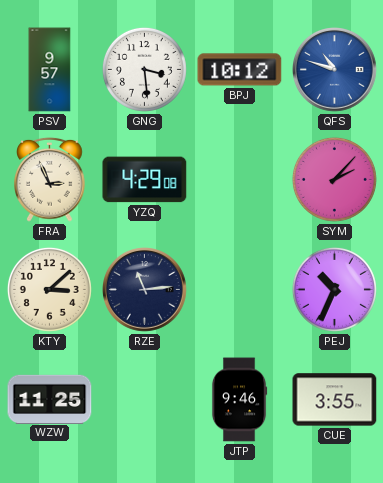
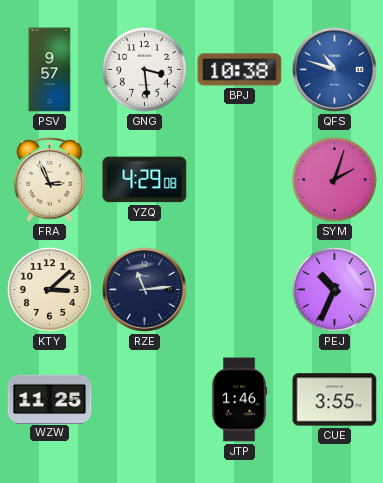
BPJ: 10:12 -> 10:38
SYM: 2:07 -> 2:03
JTP: 9:46 -> 1:46
